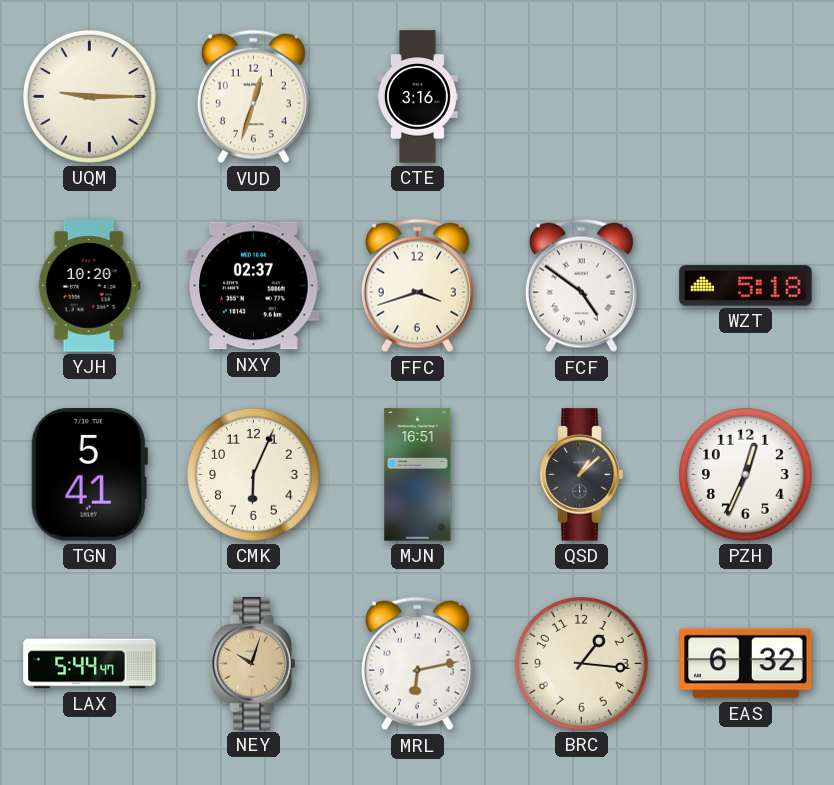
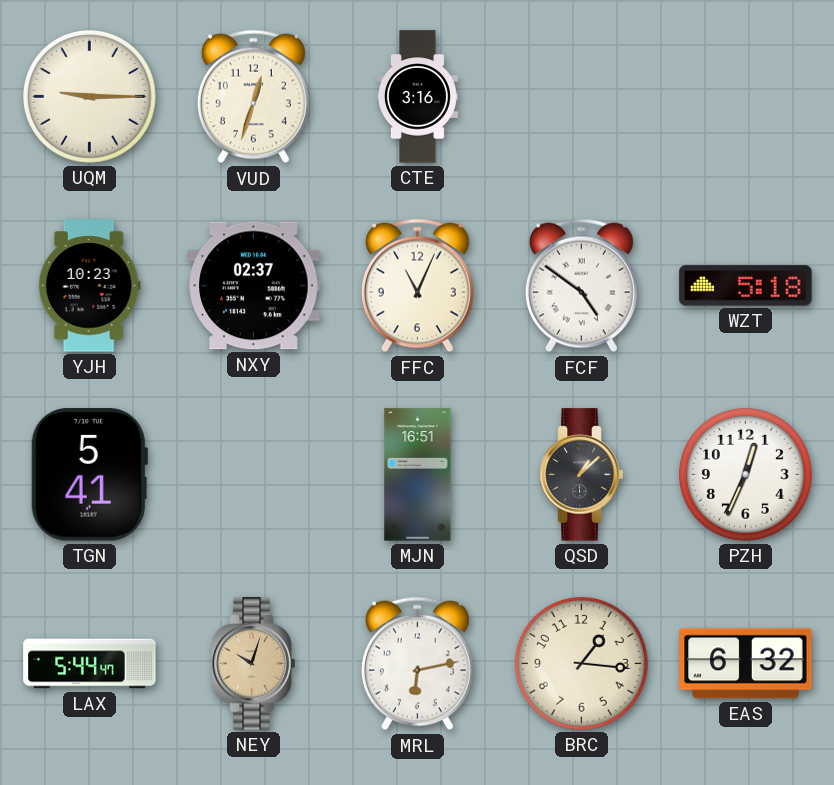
YJH: 10:20 -> 10:23
FFC: 3:42 -> 11:04
CMK: 6:04 -> none
